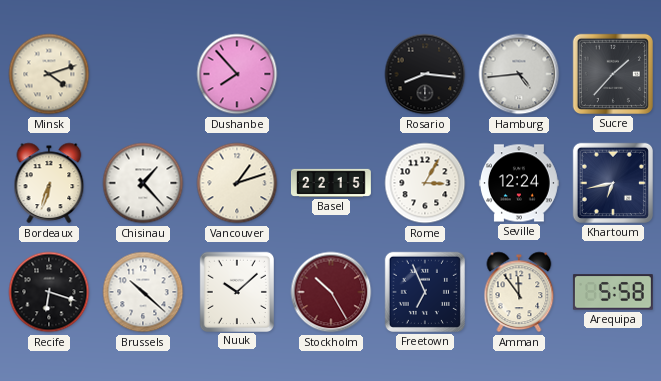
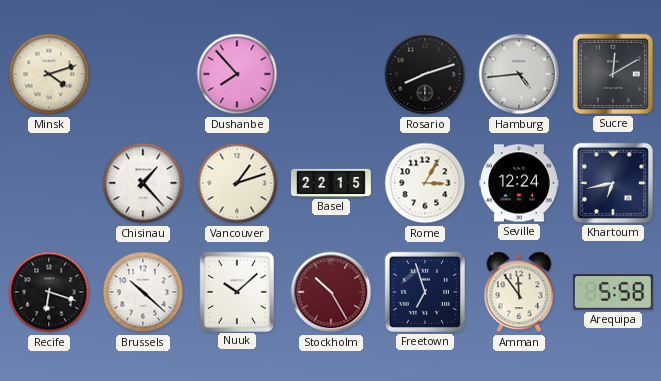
Rosario: 8:16 -> 8:12
Sucre: 1:37 -> 12:10
Bordeaux: 6:33 -> none
Freetown: 6:56 -> 6:57
